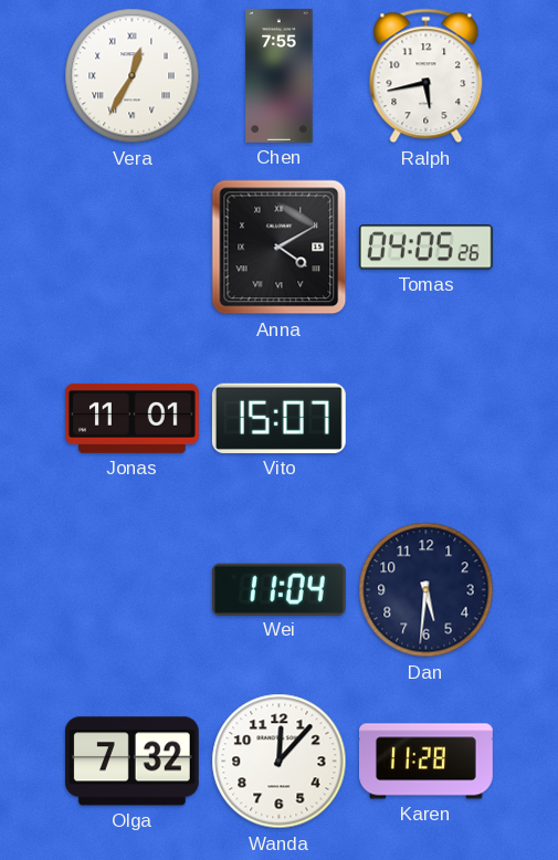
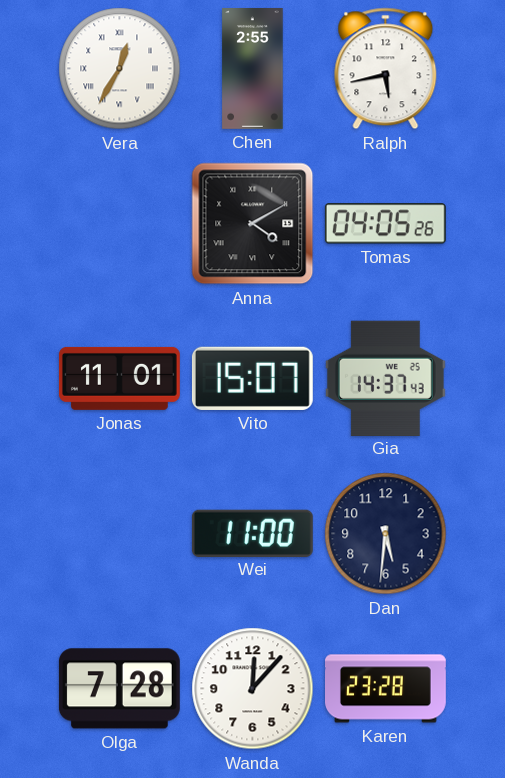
Chen: 7:55 -> 2:55
Gia: none -> 14:37
Wei: 11:04 -> 11:00
Olga: 7:32 -> 7:28
Karen: 11:28 -> 23:28
